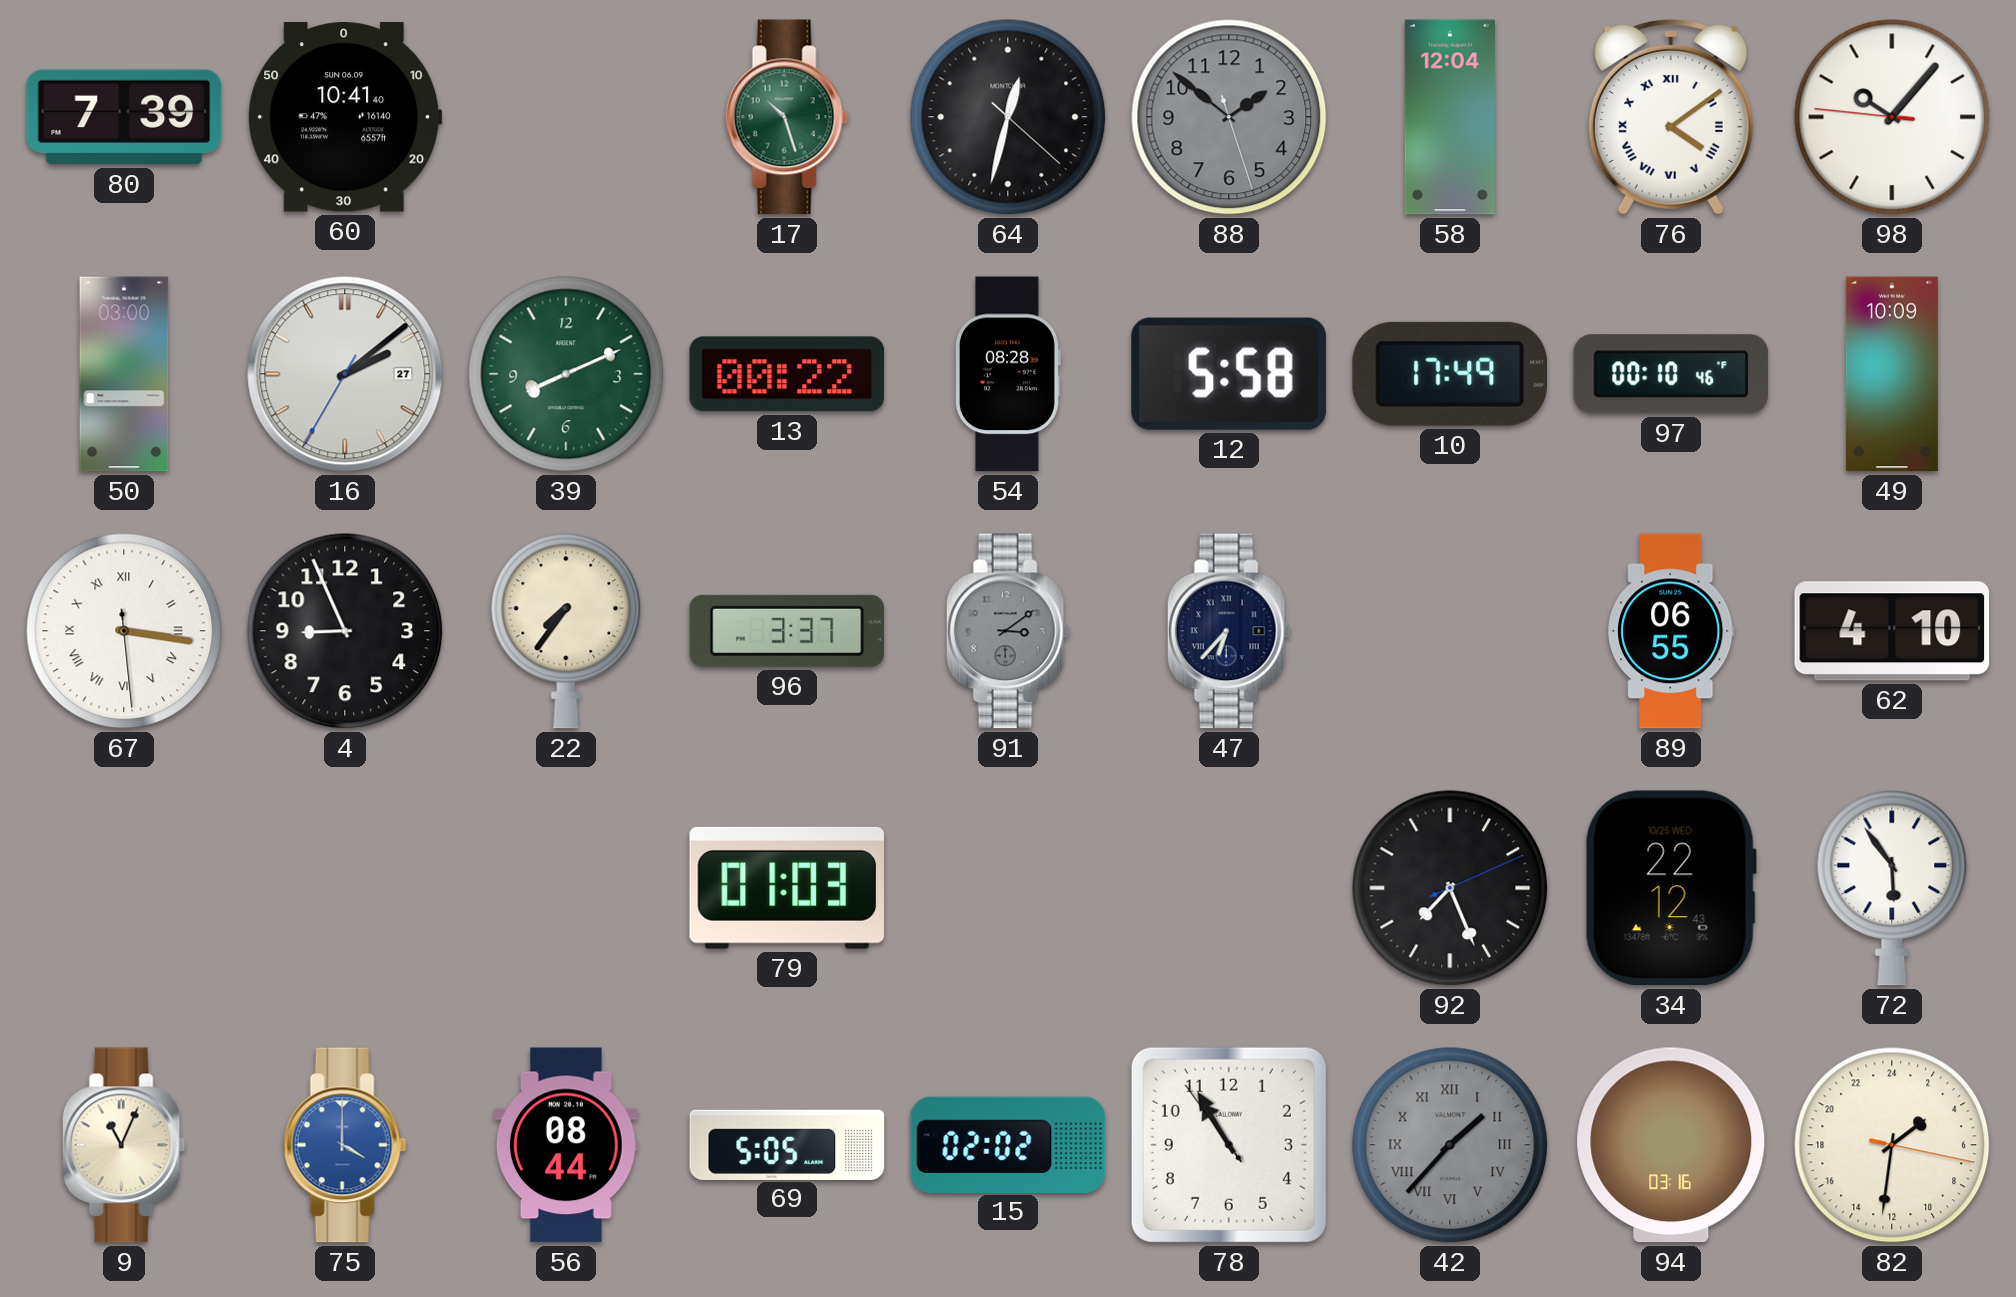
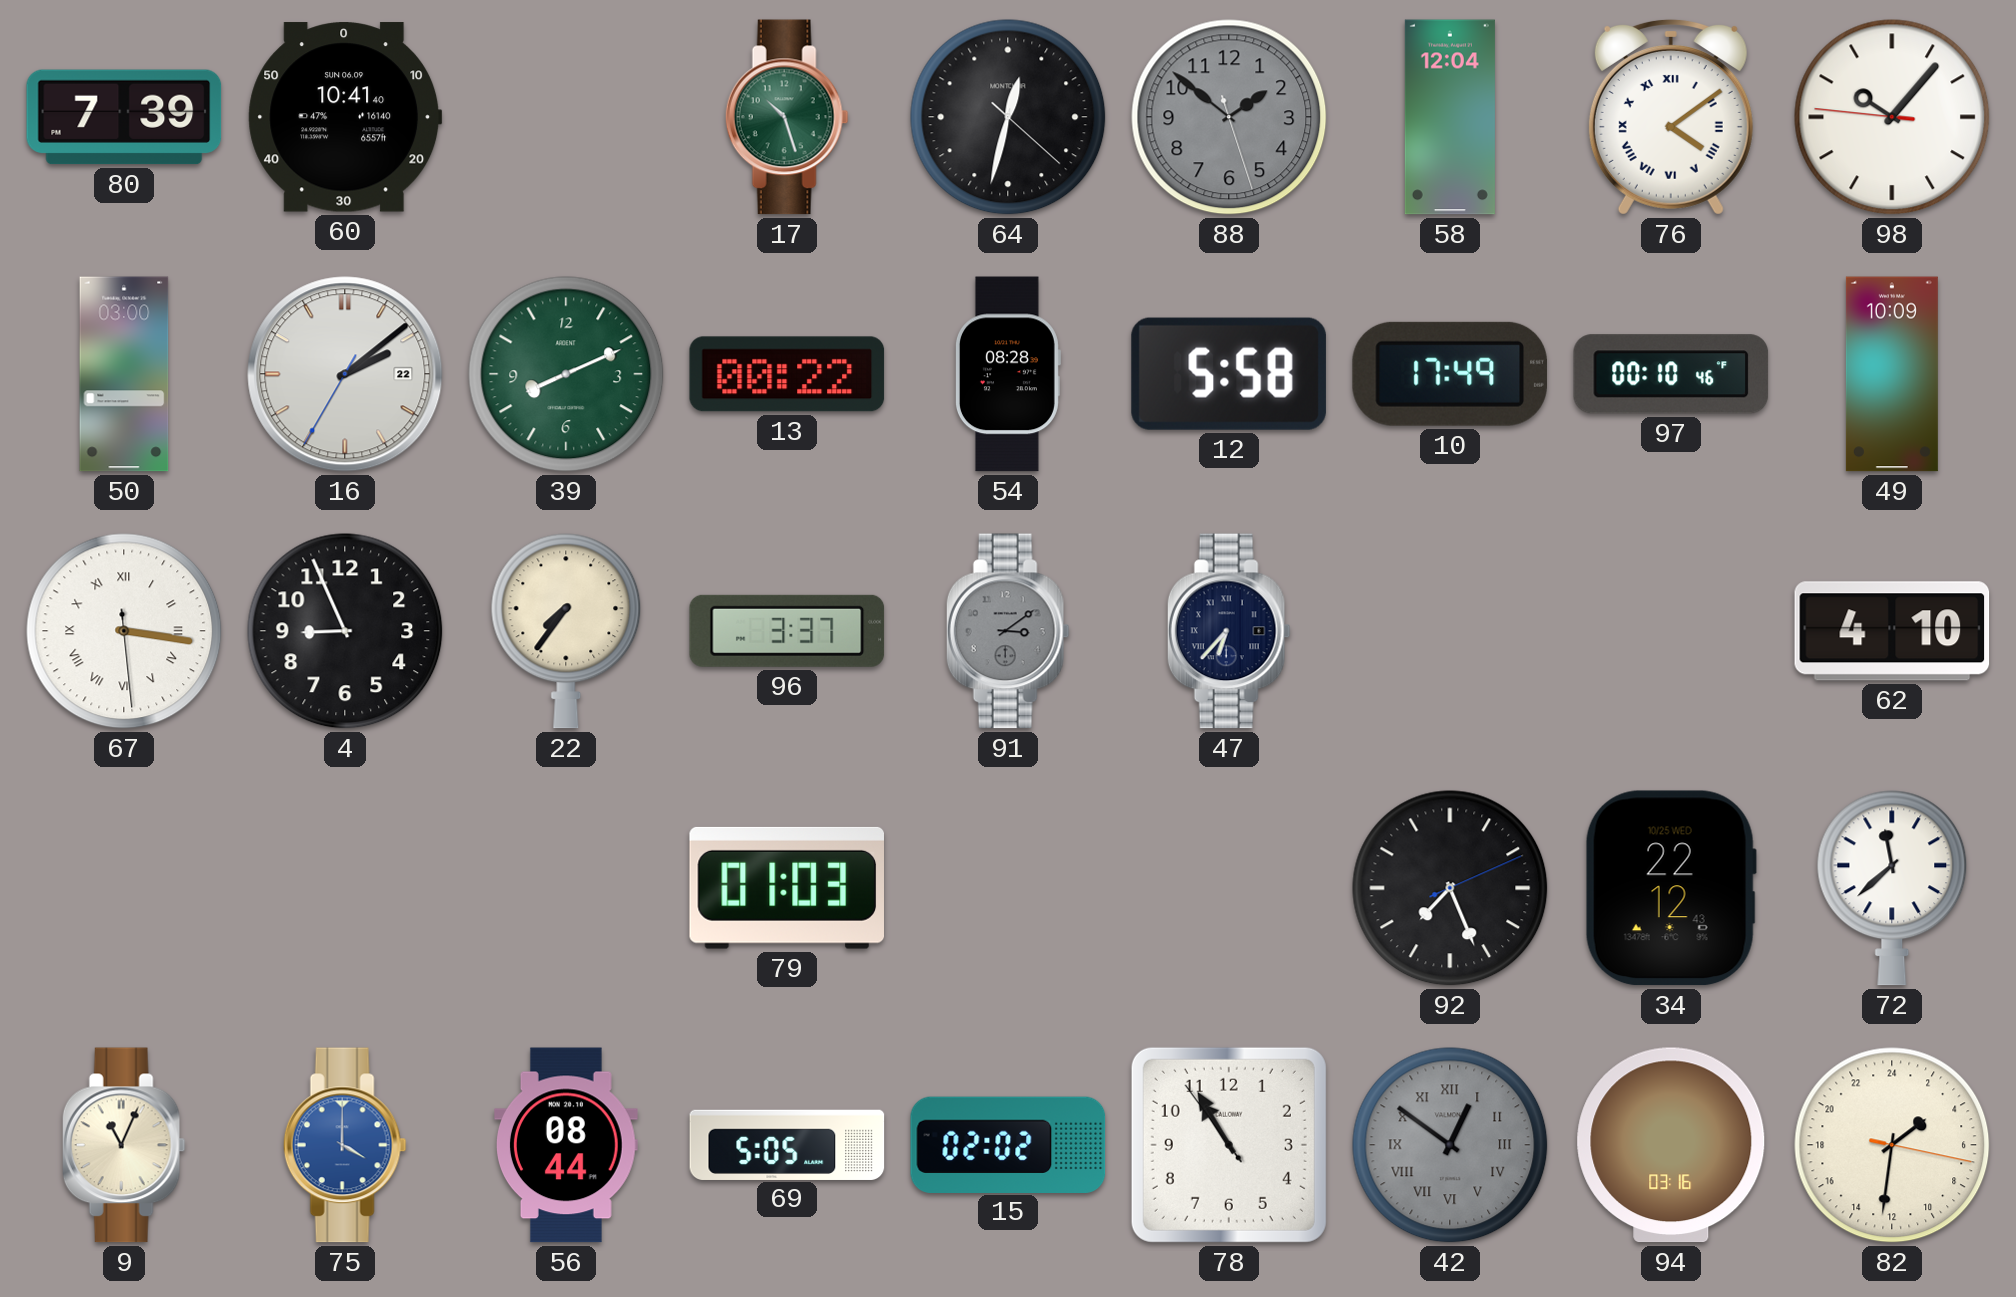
16 date: 27 -> 22
89: 06:55 -> none
72: 5:54 -> 11:38
42: 1:37 -> 12:51
